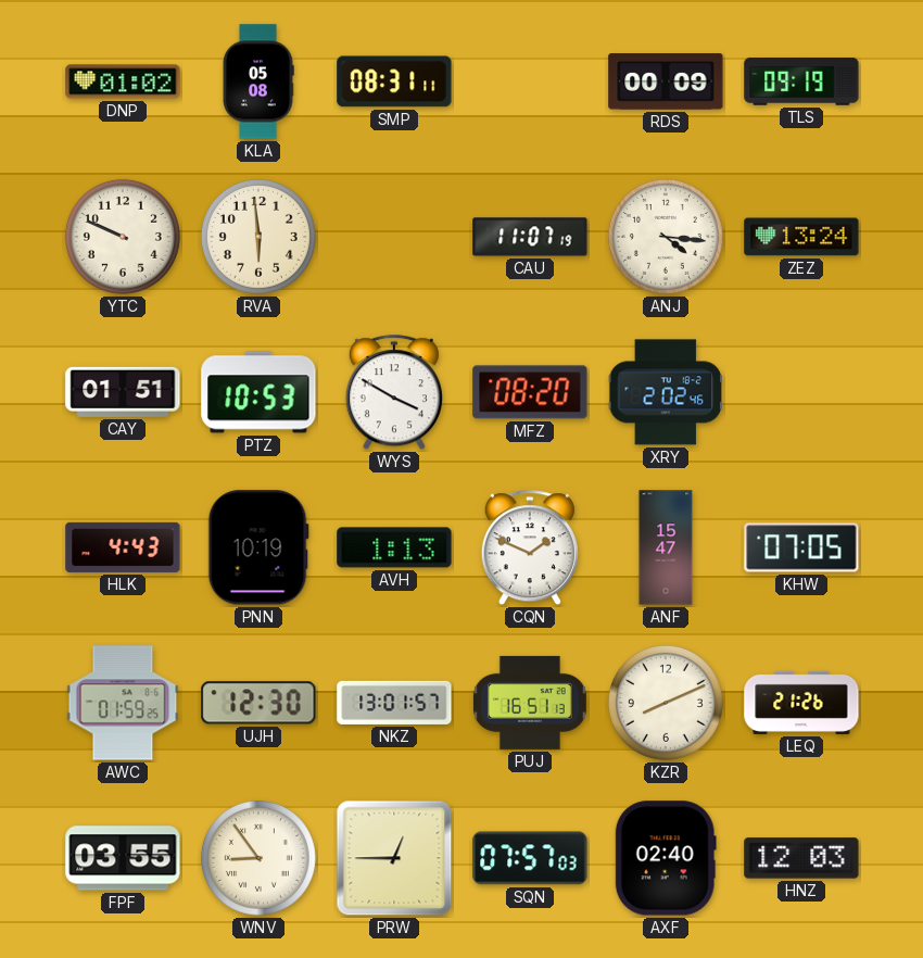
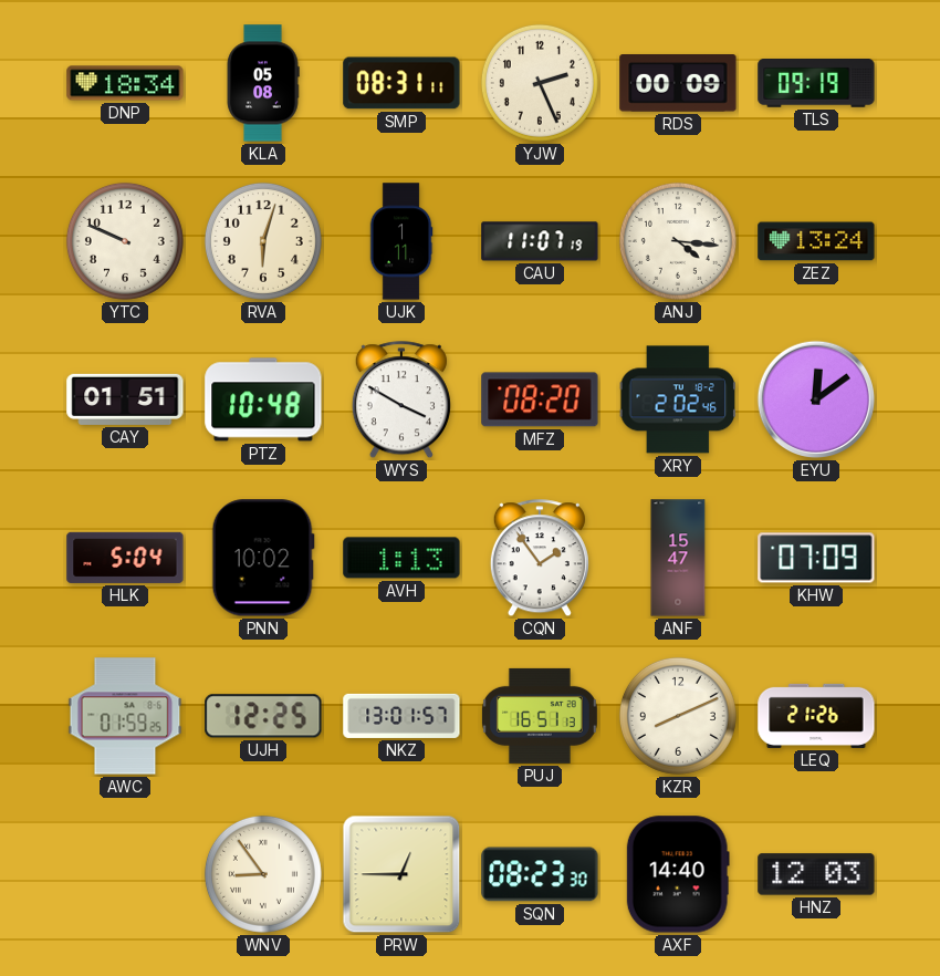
DNP: 01:02 -> 18:34
YJW: none -> 2:26
RVA: 5:59 -> 6:03
UJK: none -> 1:11
PTZ: 10:53 -> 10:48
EYU: none -> 12:09
HLK: 4:43 -> 5:04
PNN: 10:19 -> 10:02
CQN: 1:49 -> 1:54
KHW: 07:05 -> 07:09
UJH: 12:30 -> 12:25
FPF: 03:55 -> none
SQN: 07:57 -> 08:23
AXF: 02:40 -> 14:40
